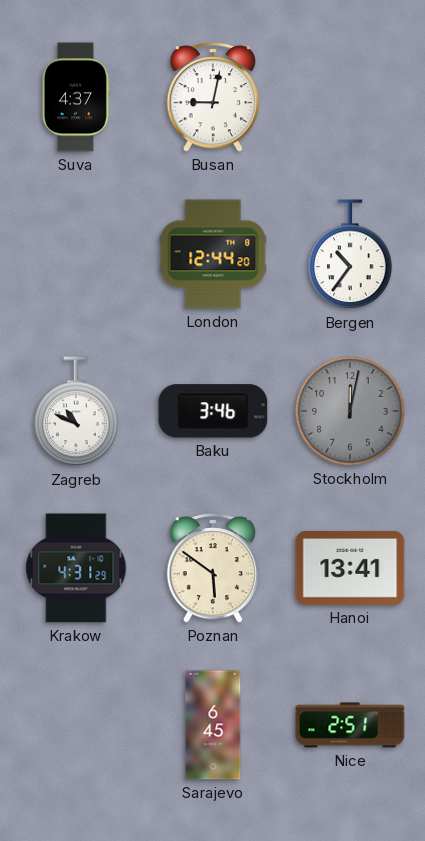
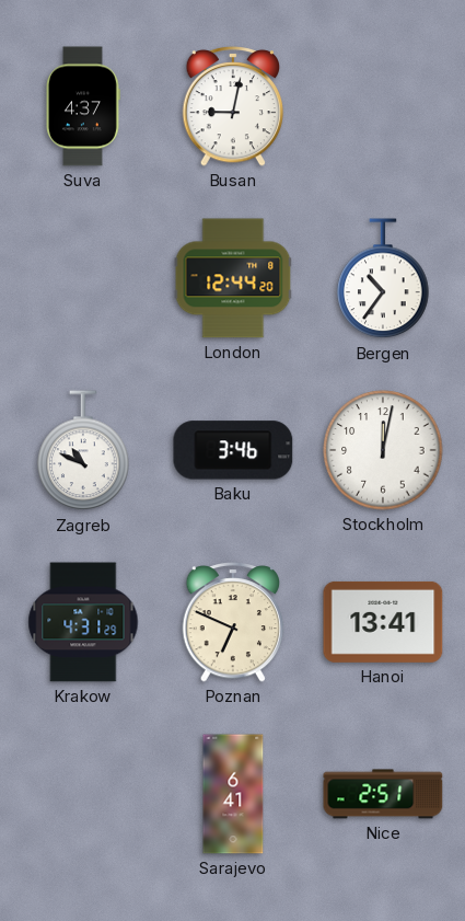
Stockholm dial: grey -> white
Poznan: 5:51 -> 6:49
Sarajevo: 6:45 -> 6:41
